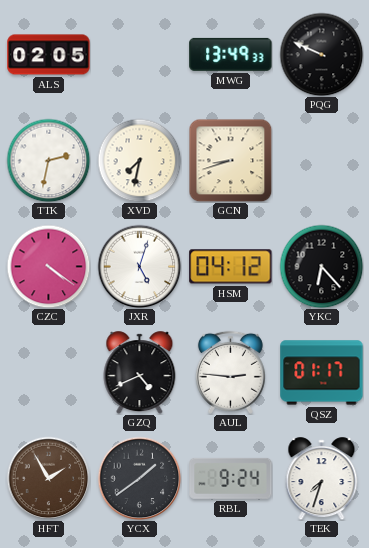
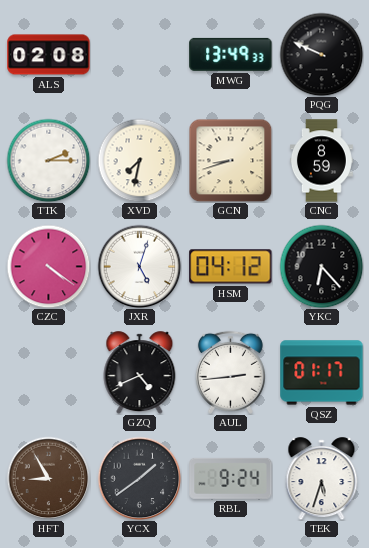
ALS: 02:05 -> 02:08
TTK: 2:32 -> 2:15
CNC: none -> 8:59
AUL: 2:46 -> 2:44
HFT: 1:55 -> 8:55
TEK: 7:33 -> 5:33
